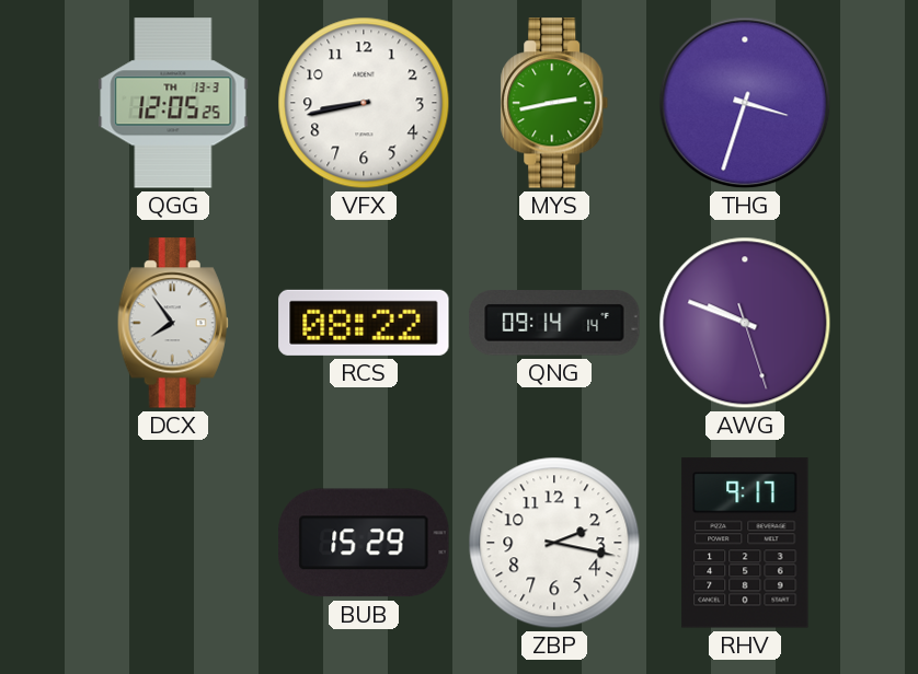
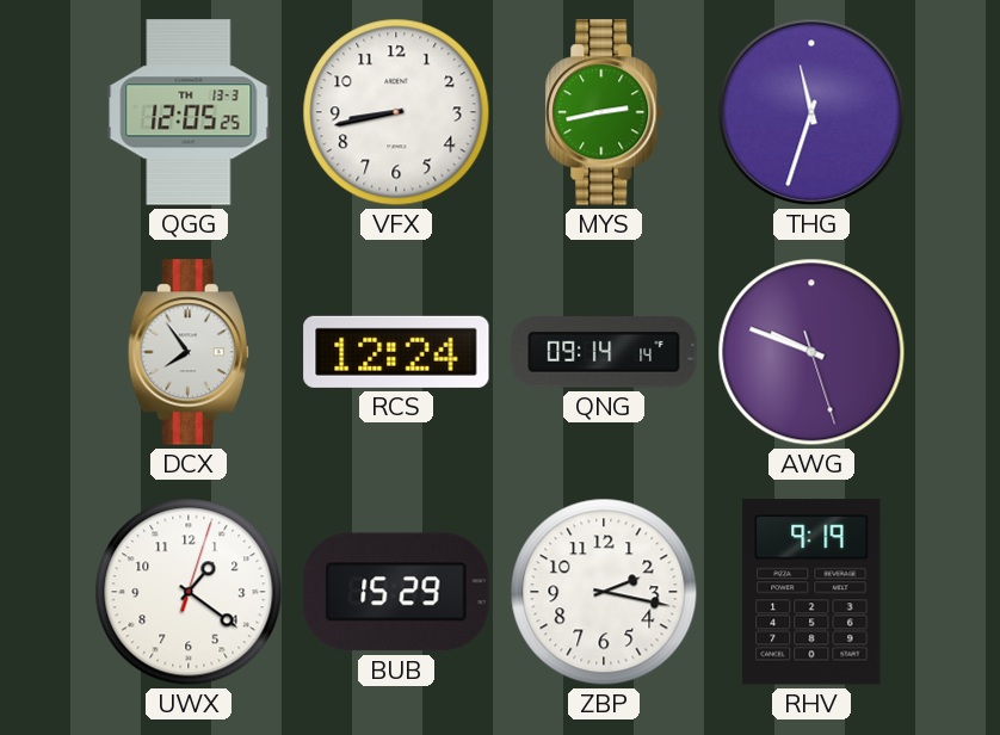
THG: 3:33 -> 11:33
RCS: 08:22 -> 12:24
UWX: none -> 1:21
RHV: 9:17 -> 9:19
